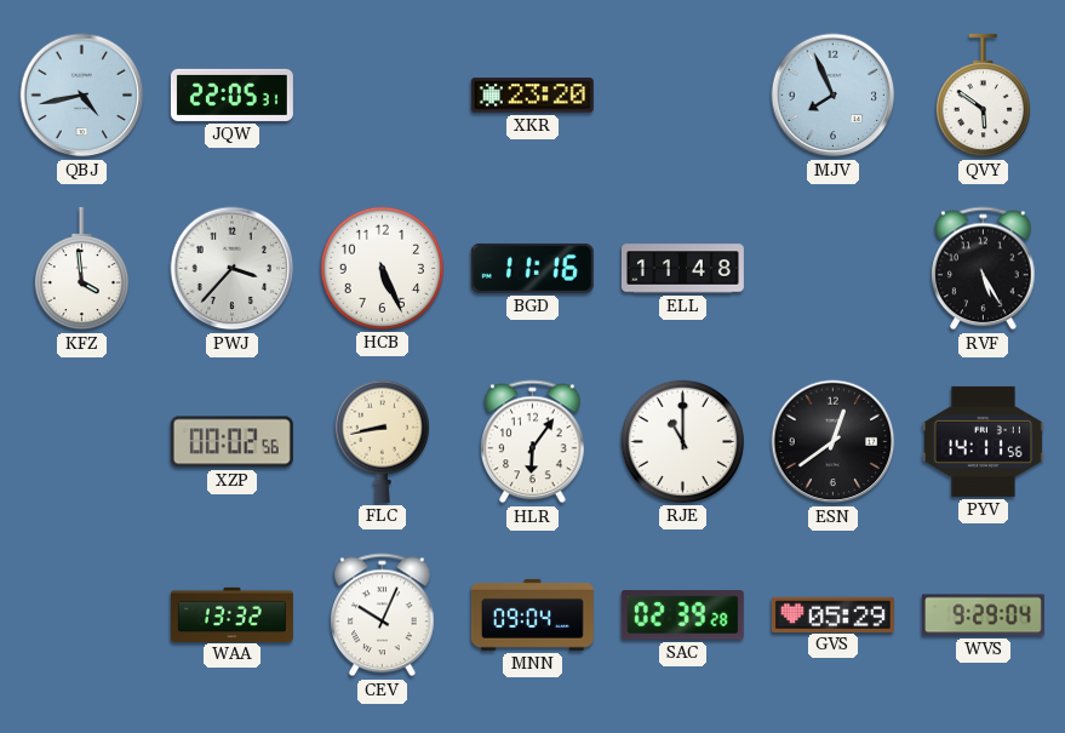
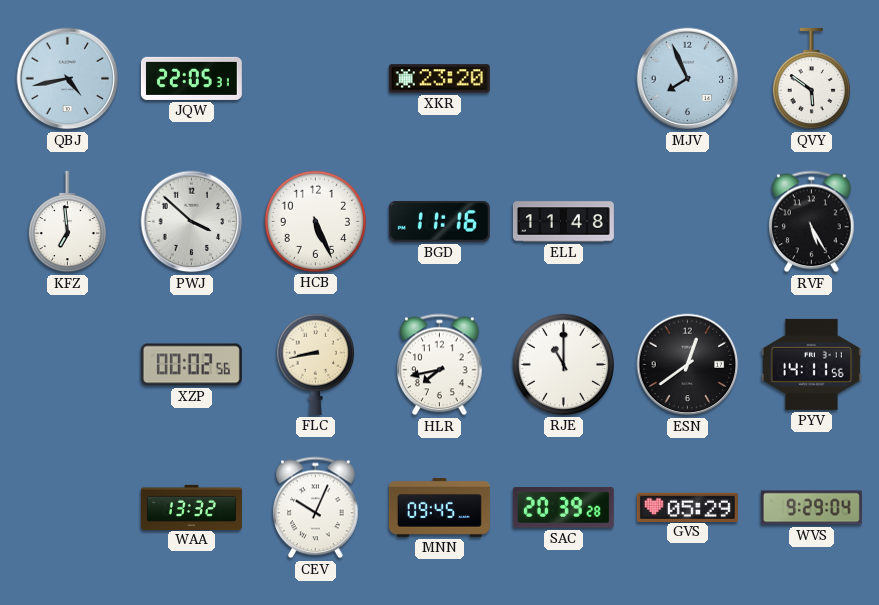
KFZ: 3:59 -> 6:59
PWJ: 3:37 -> 3:52
HLR: 6:06 -> 7:43
MNN: 09:04 -> 09:45
SAC: 02:39 -> 20:39
